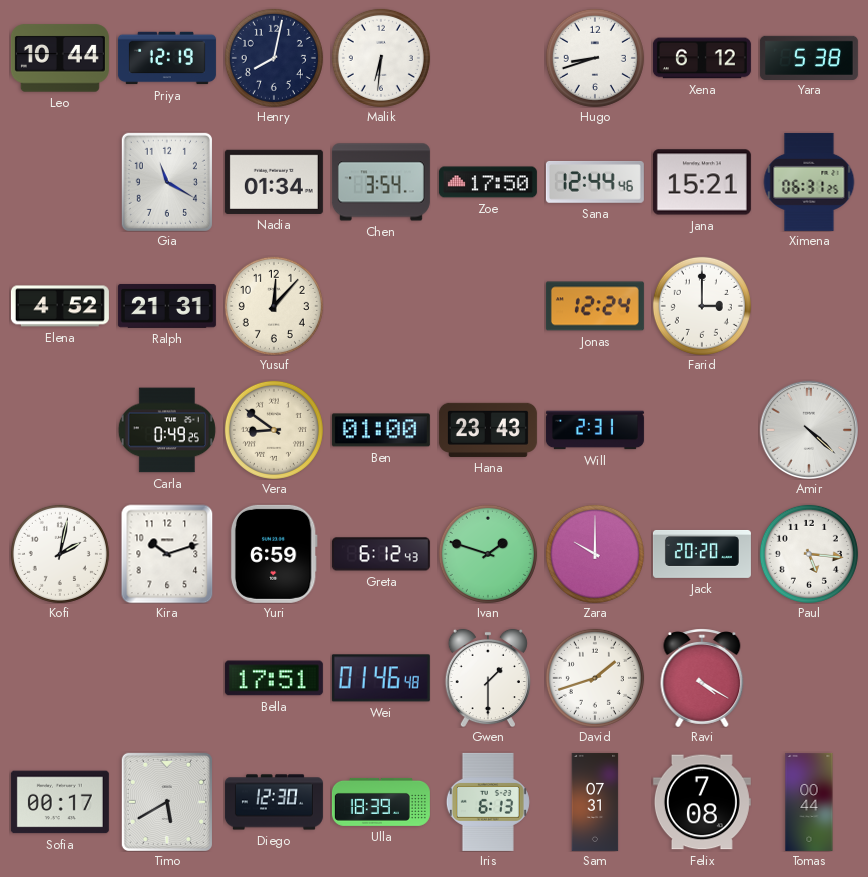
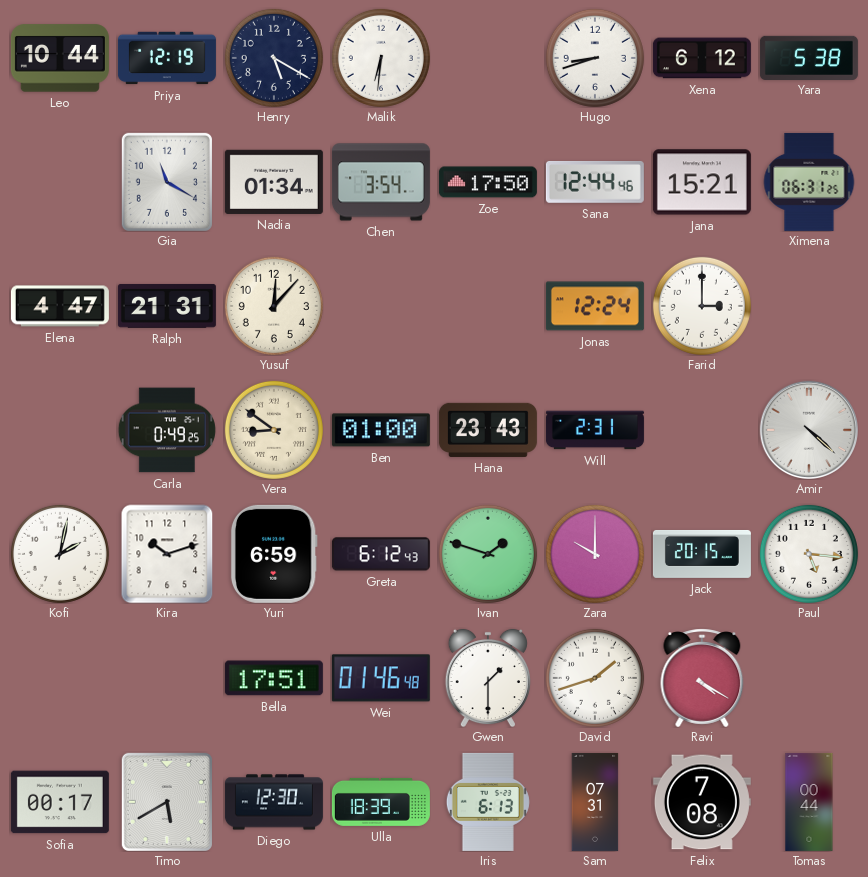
Henry: 8:02 -> 5:20
Elena: 4:52 -> 4:47
Jack: 20:20 -> 20:15
